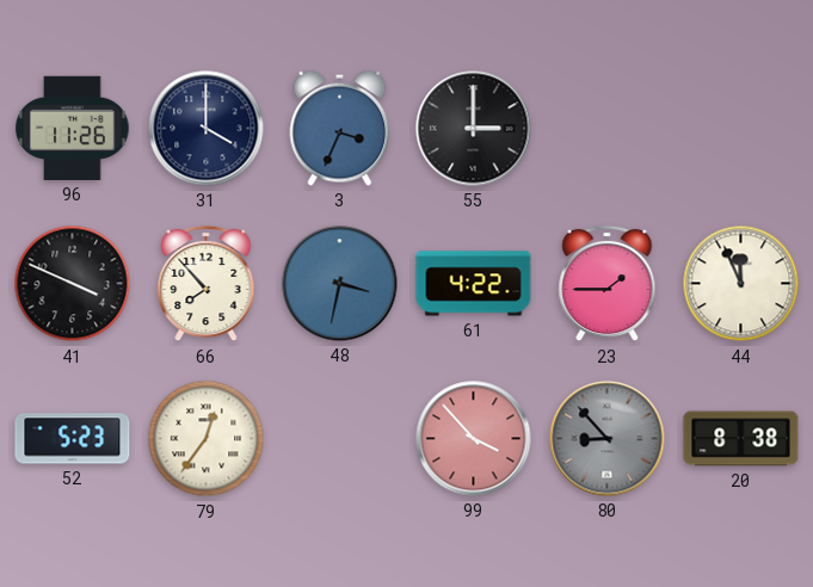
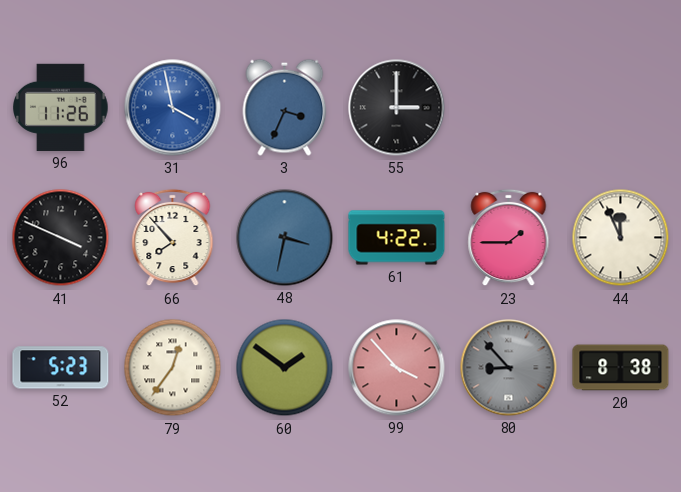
31: 4:00 -> 3:58
31 dial: navy -> blue
60: none -> 1:51
